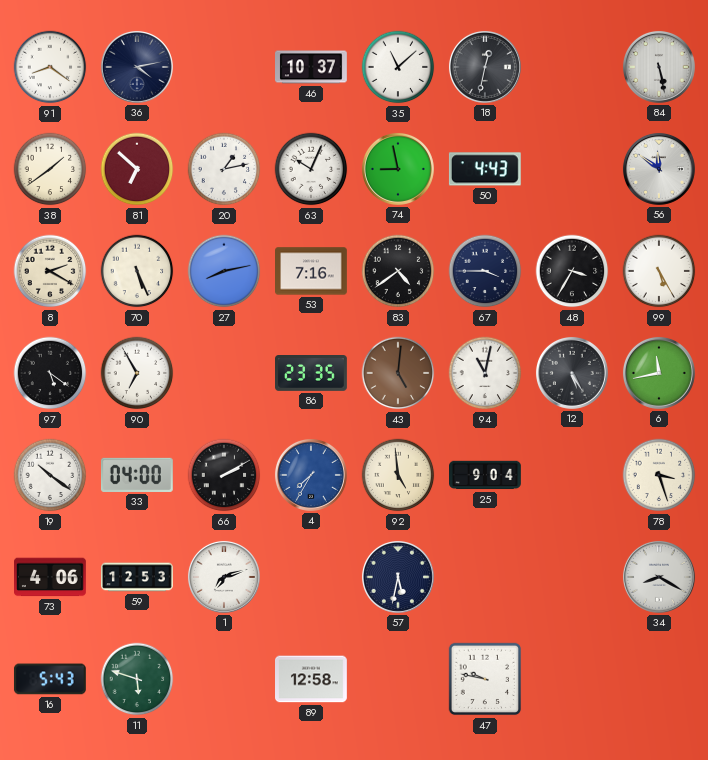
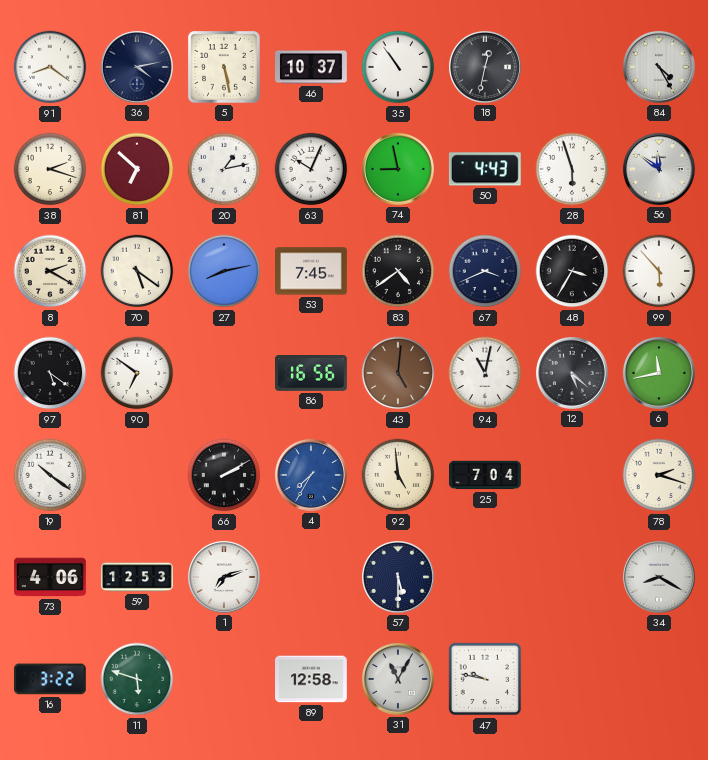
5: none -> 5:28
35: 11:08 -> 10:54
84: 5:28 -> 4:25
38: 1:39 -> 2:18
28: none -> 5:57
70: 5:26 -> 5:21
53: 7:16 -> 7:45
67: 3:45 -> 3:41
99: 5:25 -> 5:53
90: 6:55 -> 6:51
86: 23:35 -> 16:56
12: 5:25 -> 5:22
33: 04:00 -> none
25: 9:04 -> 7:04
78: 3:27 -> 2:18
57: 5:32 -> 5:30
16: 5:43 -> 3:22
31: none -> 11:05
